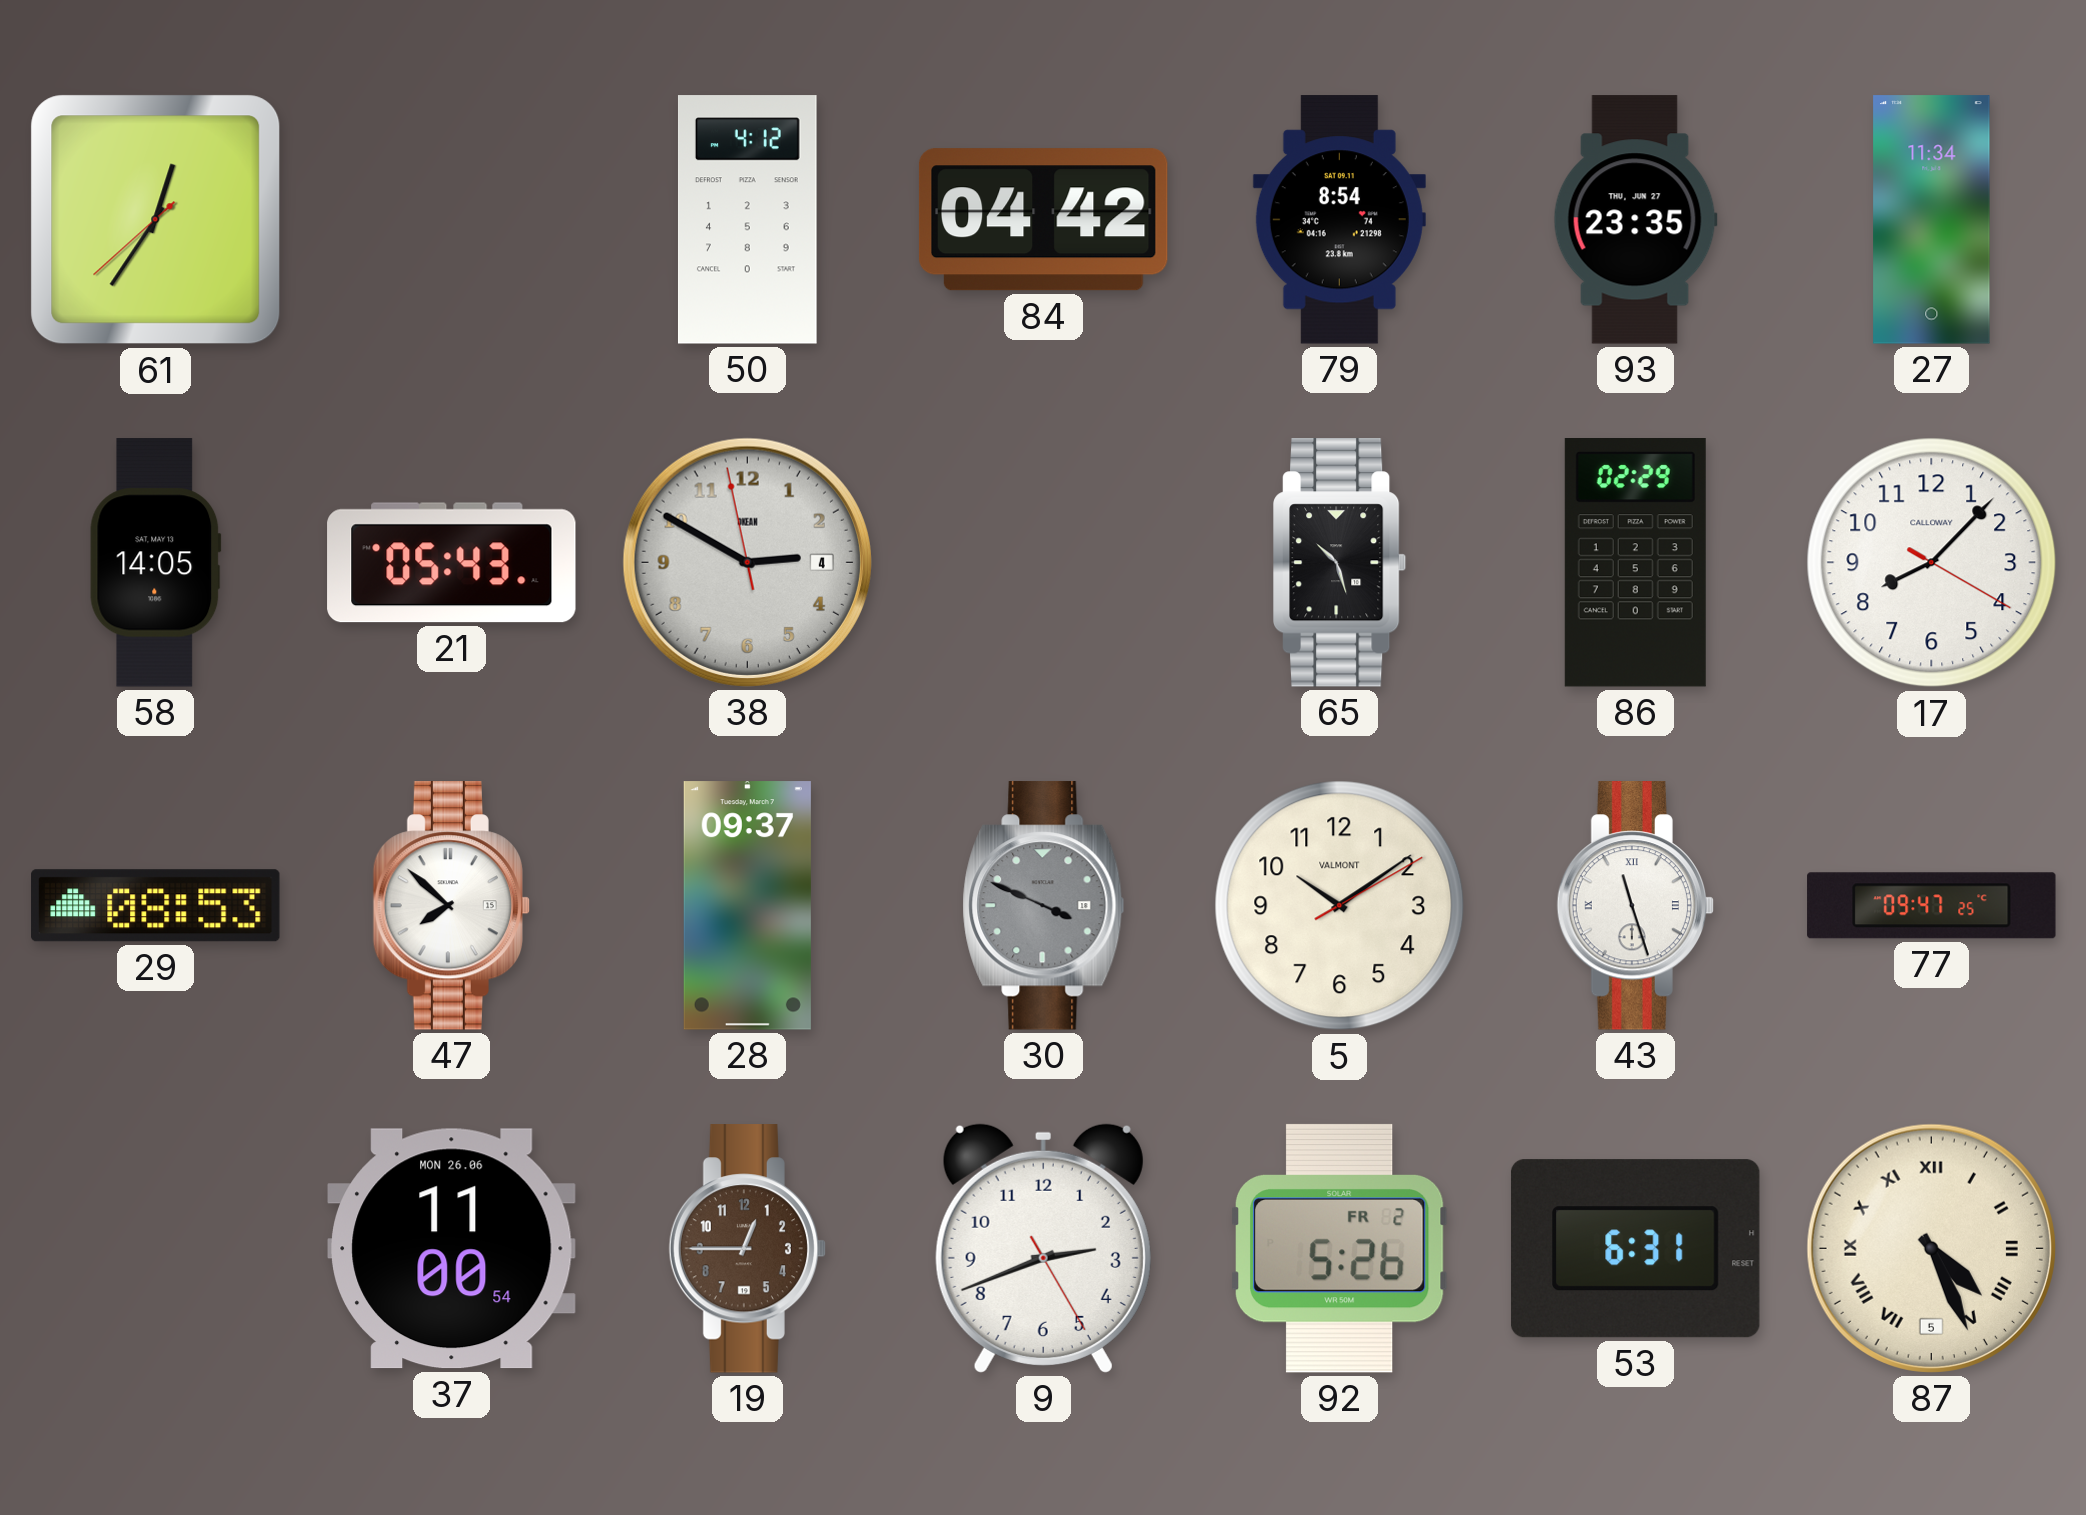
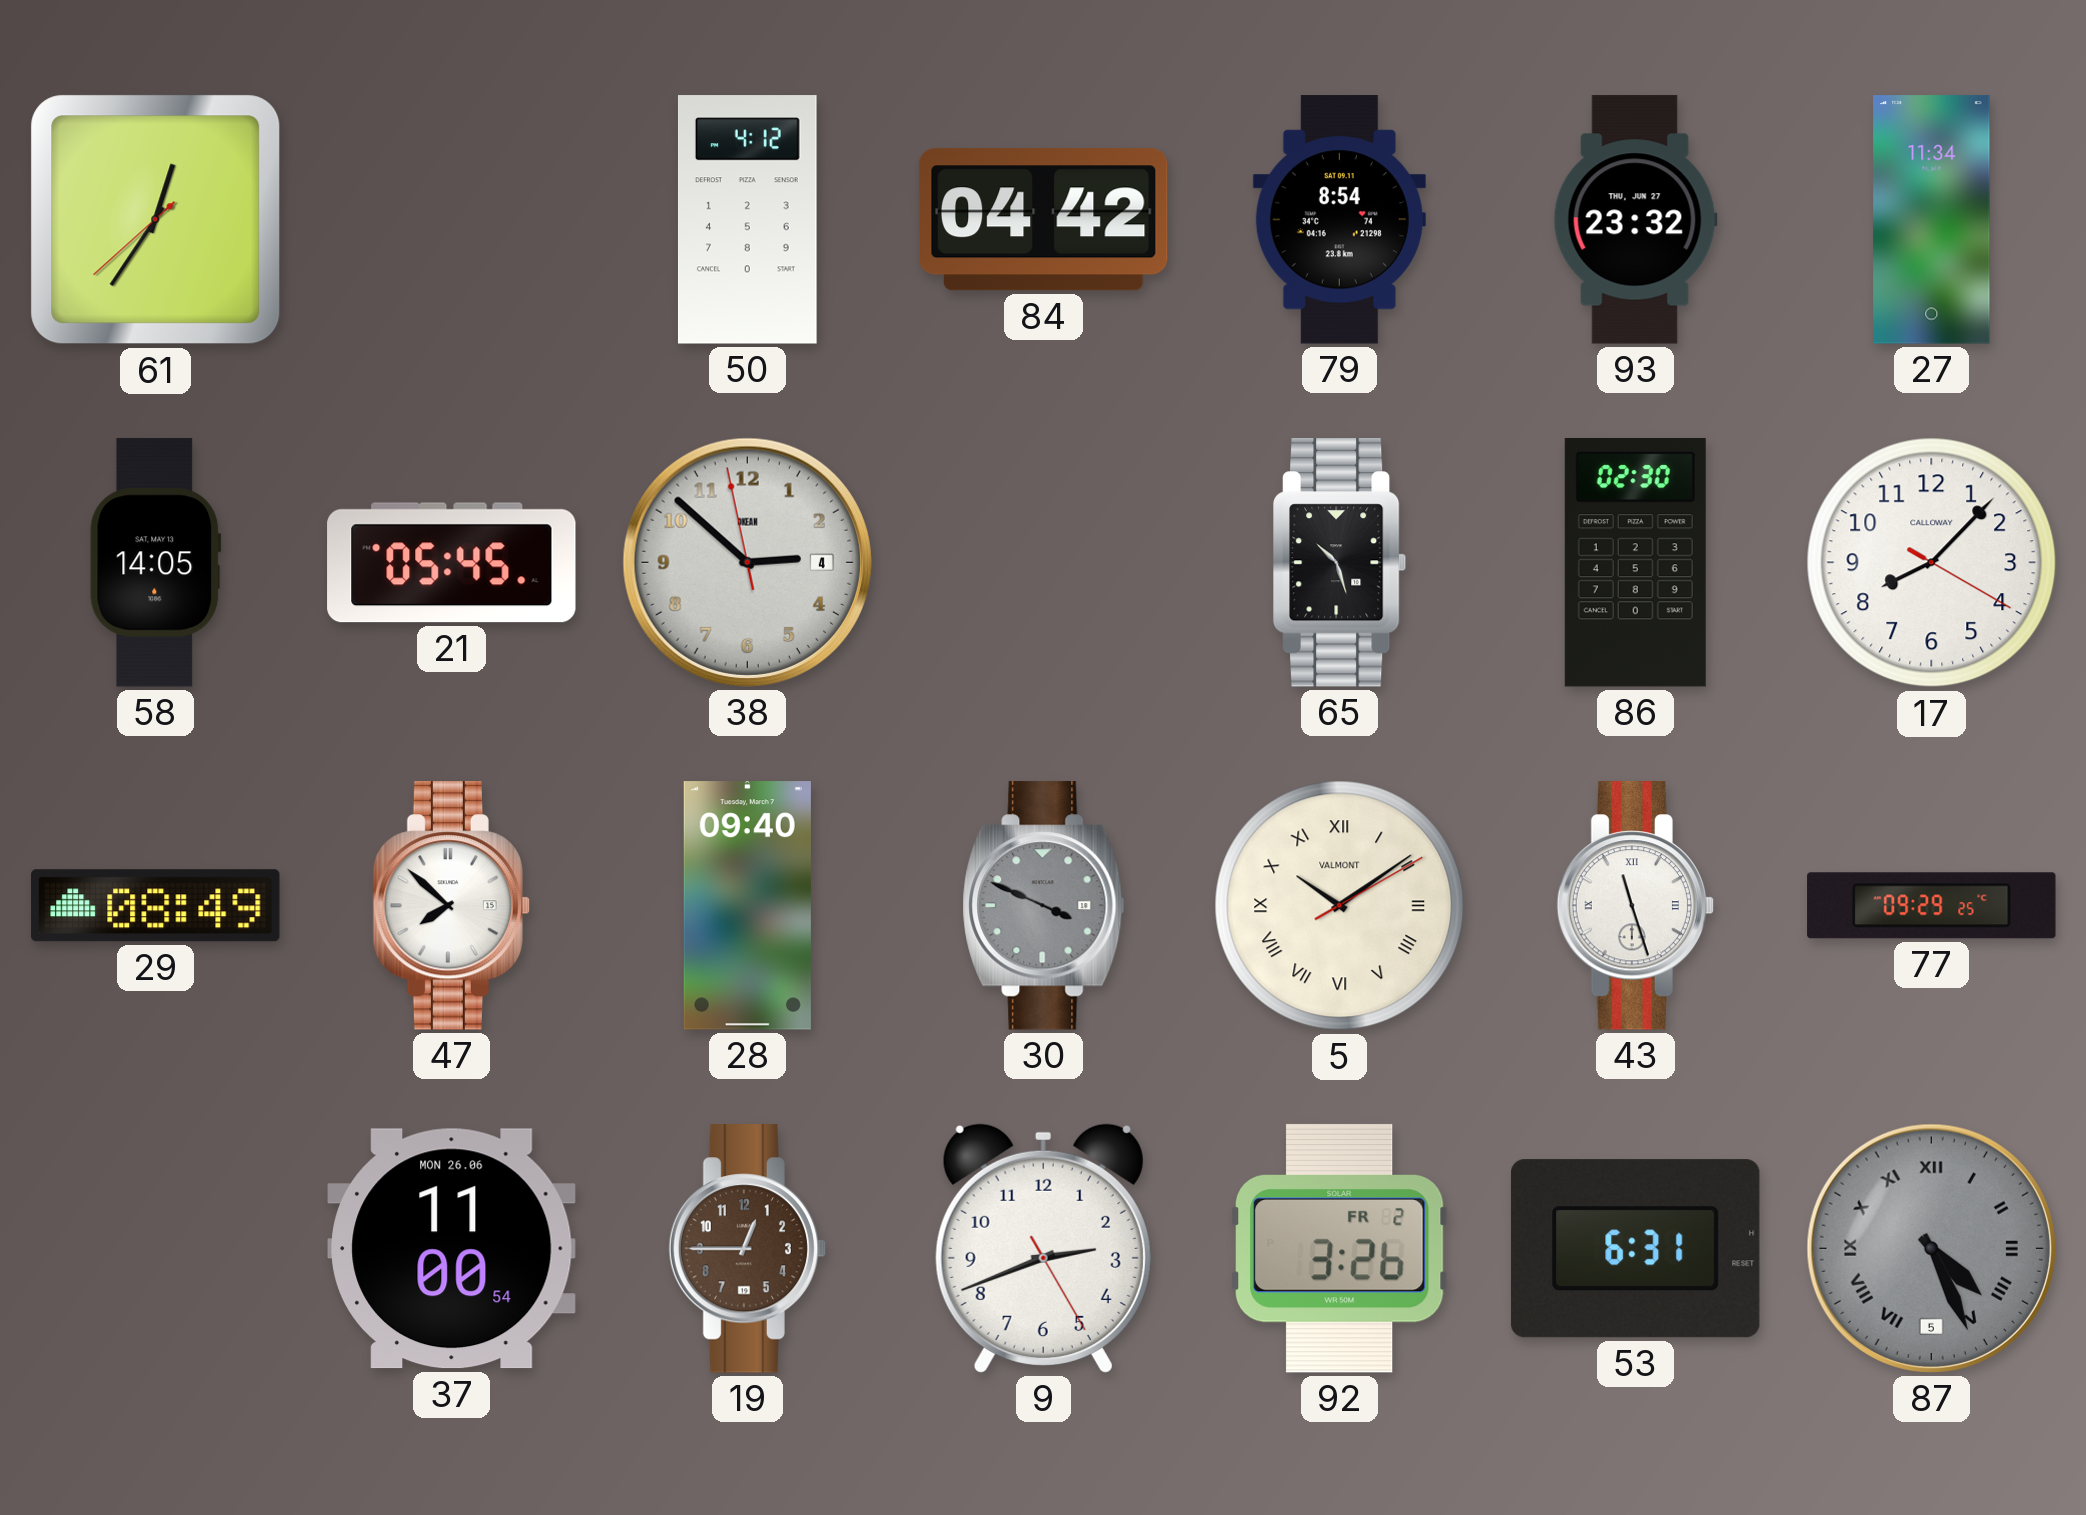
93: 23:35 -> 23:32
21: 05:43 -> 05:45
38: 2:49 -> 2:51
86: 02:29 -> 02:30
29: 08:53 -> 08:49
28: 09:37 -> 09:40
5 numerals: Arabic -> Roman
77: 09:47 -> 09:29
92: 5:26 -> 3:26
87 dial: cream -> grey
